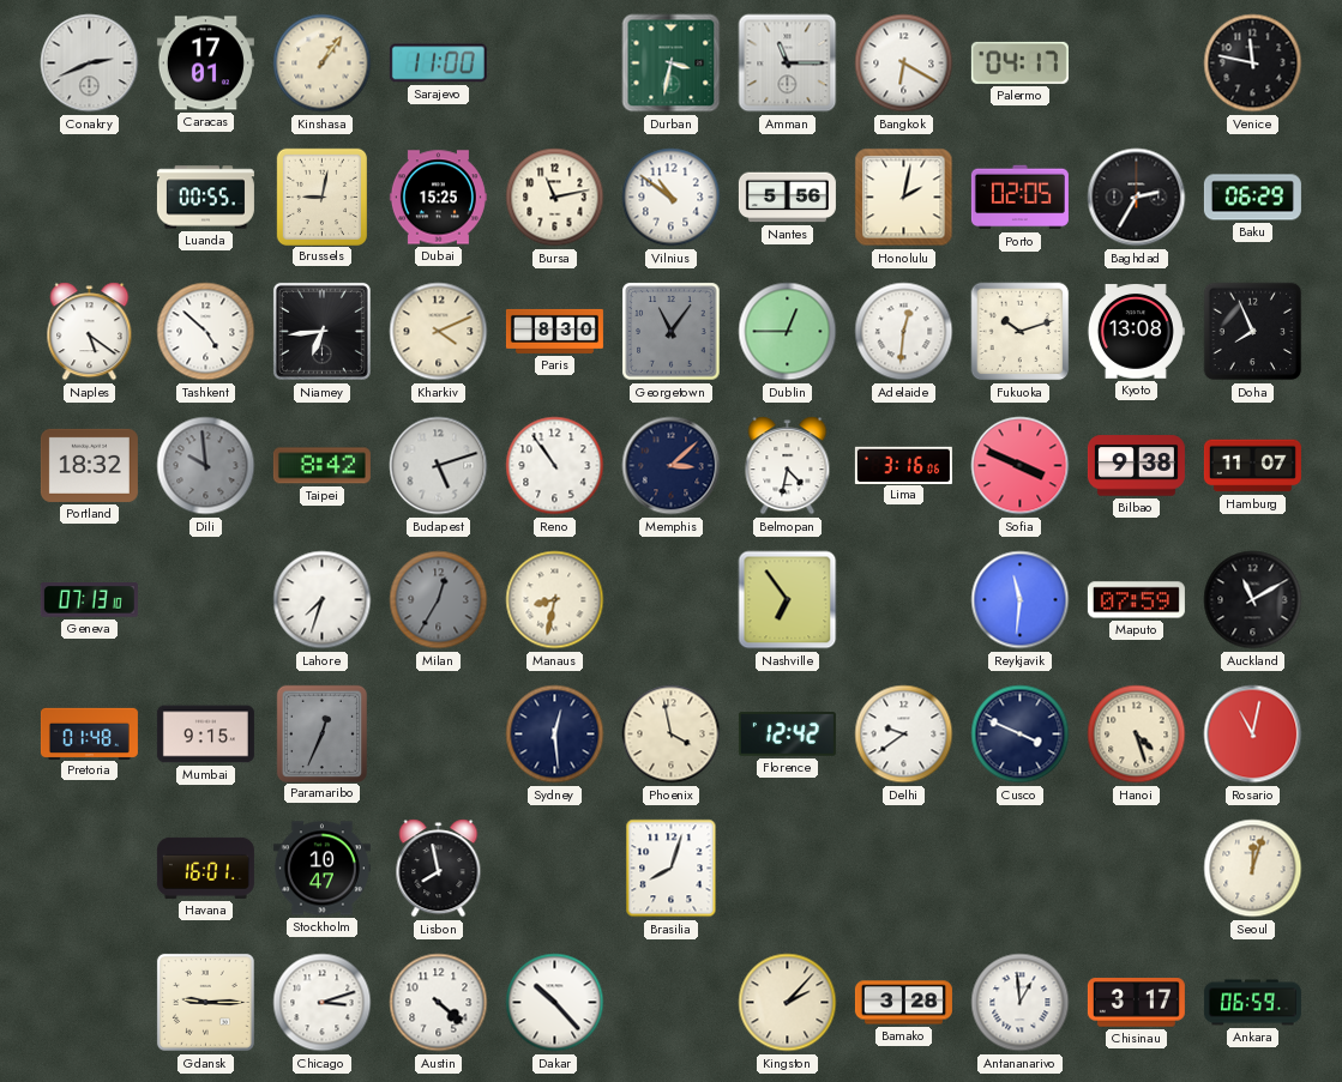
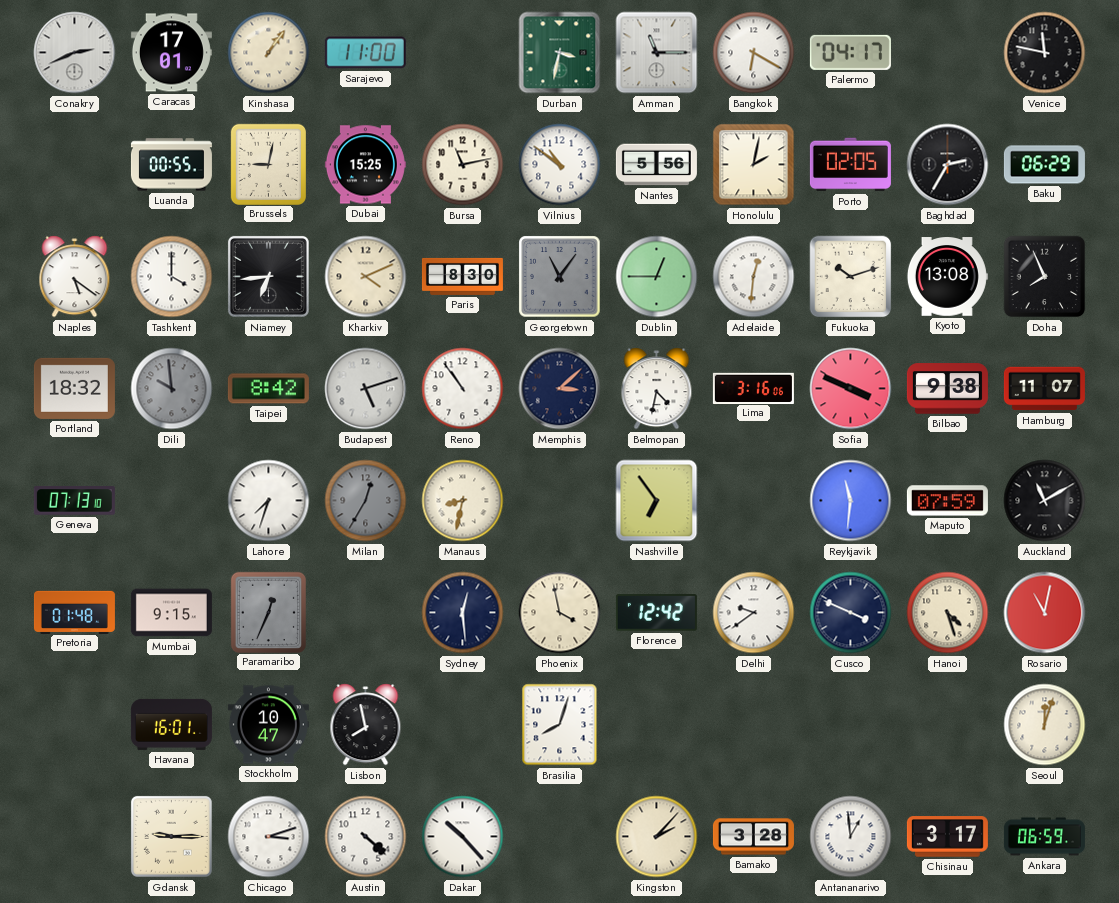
Tashkent: 4:52 -> 4:00
